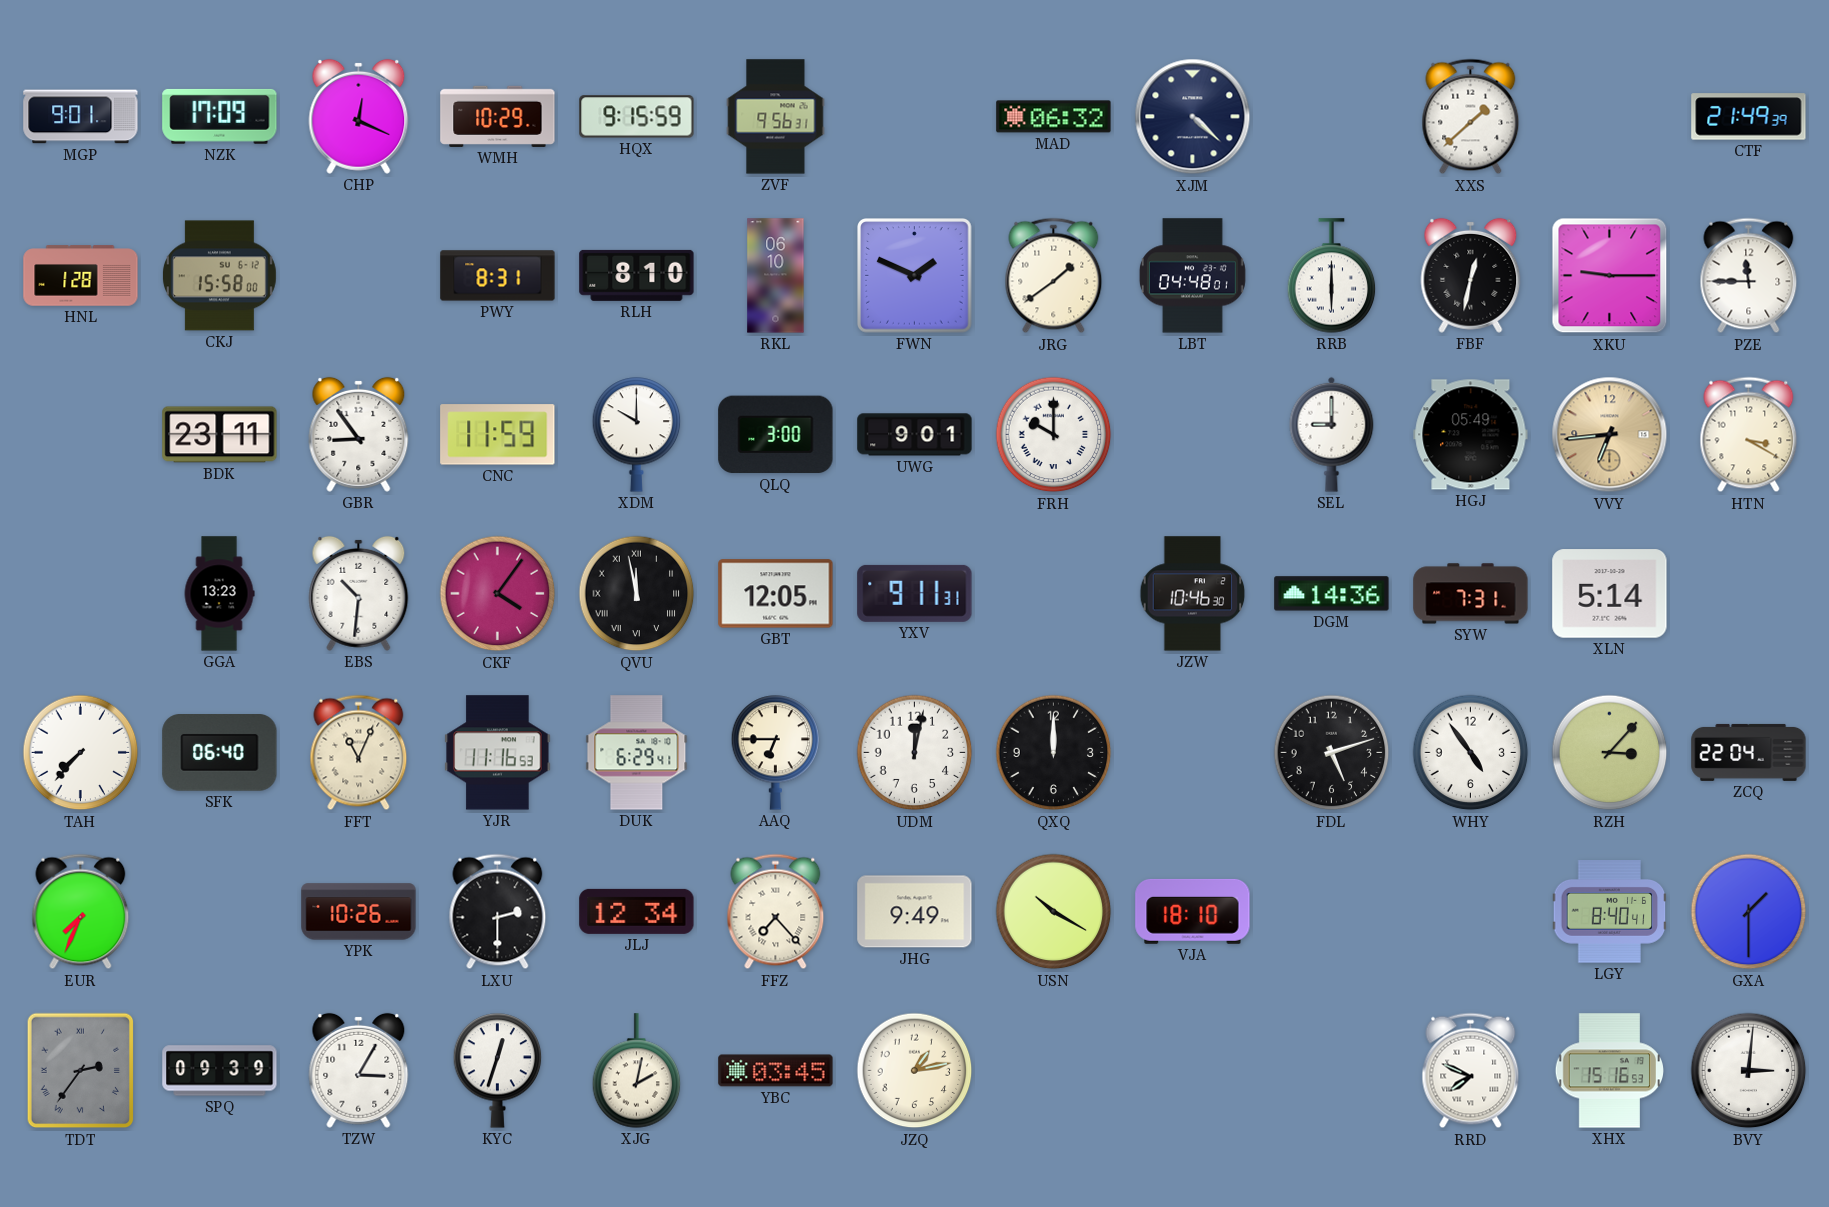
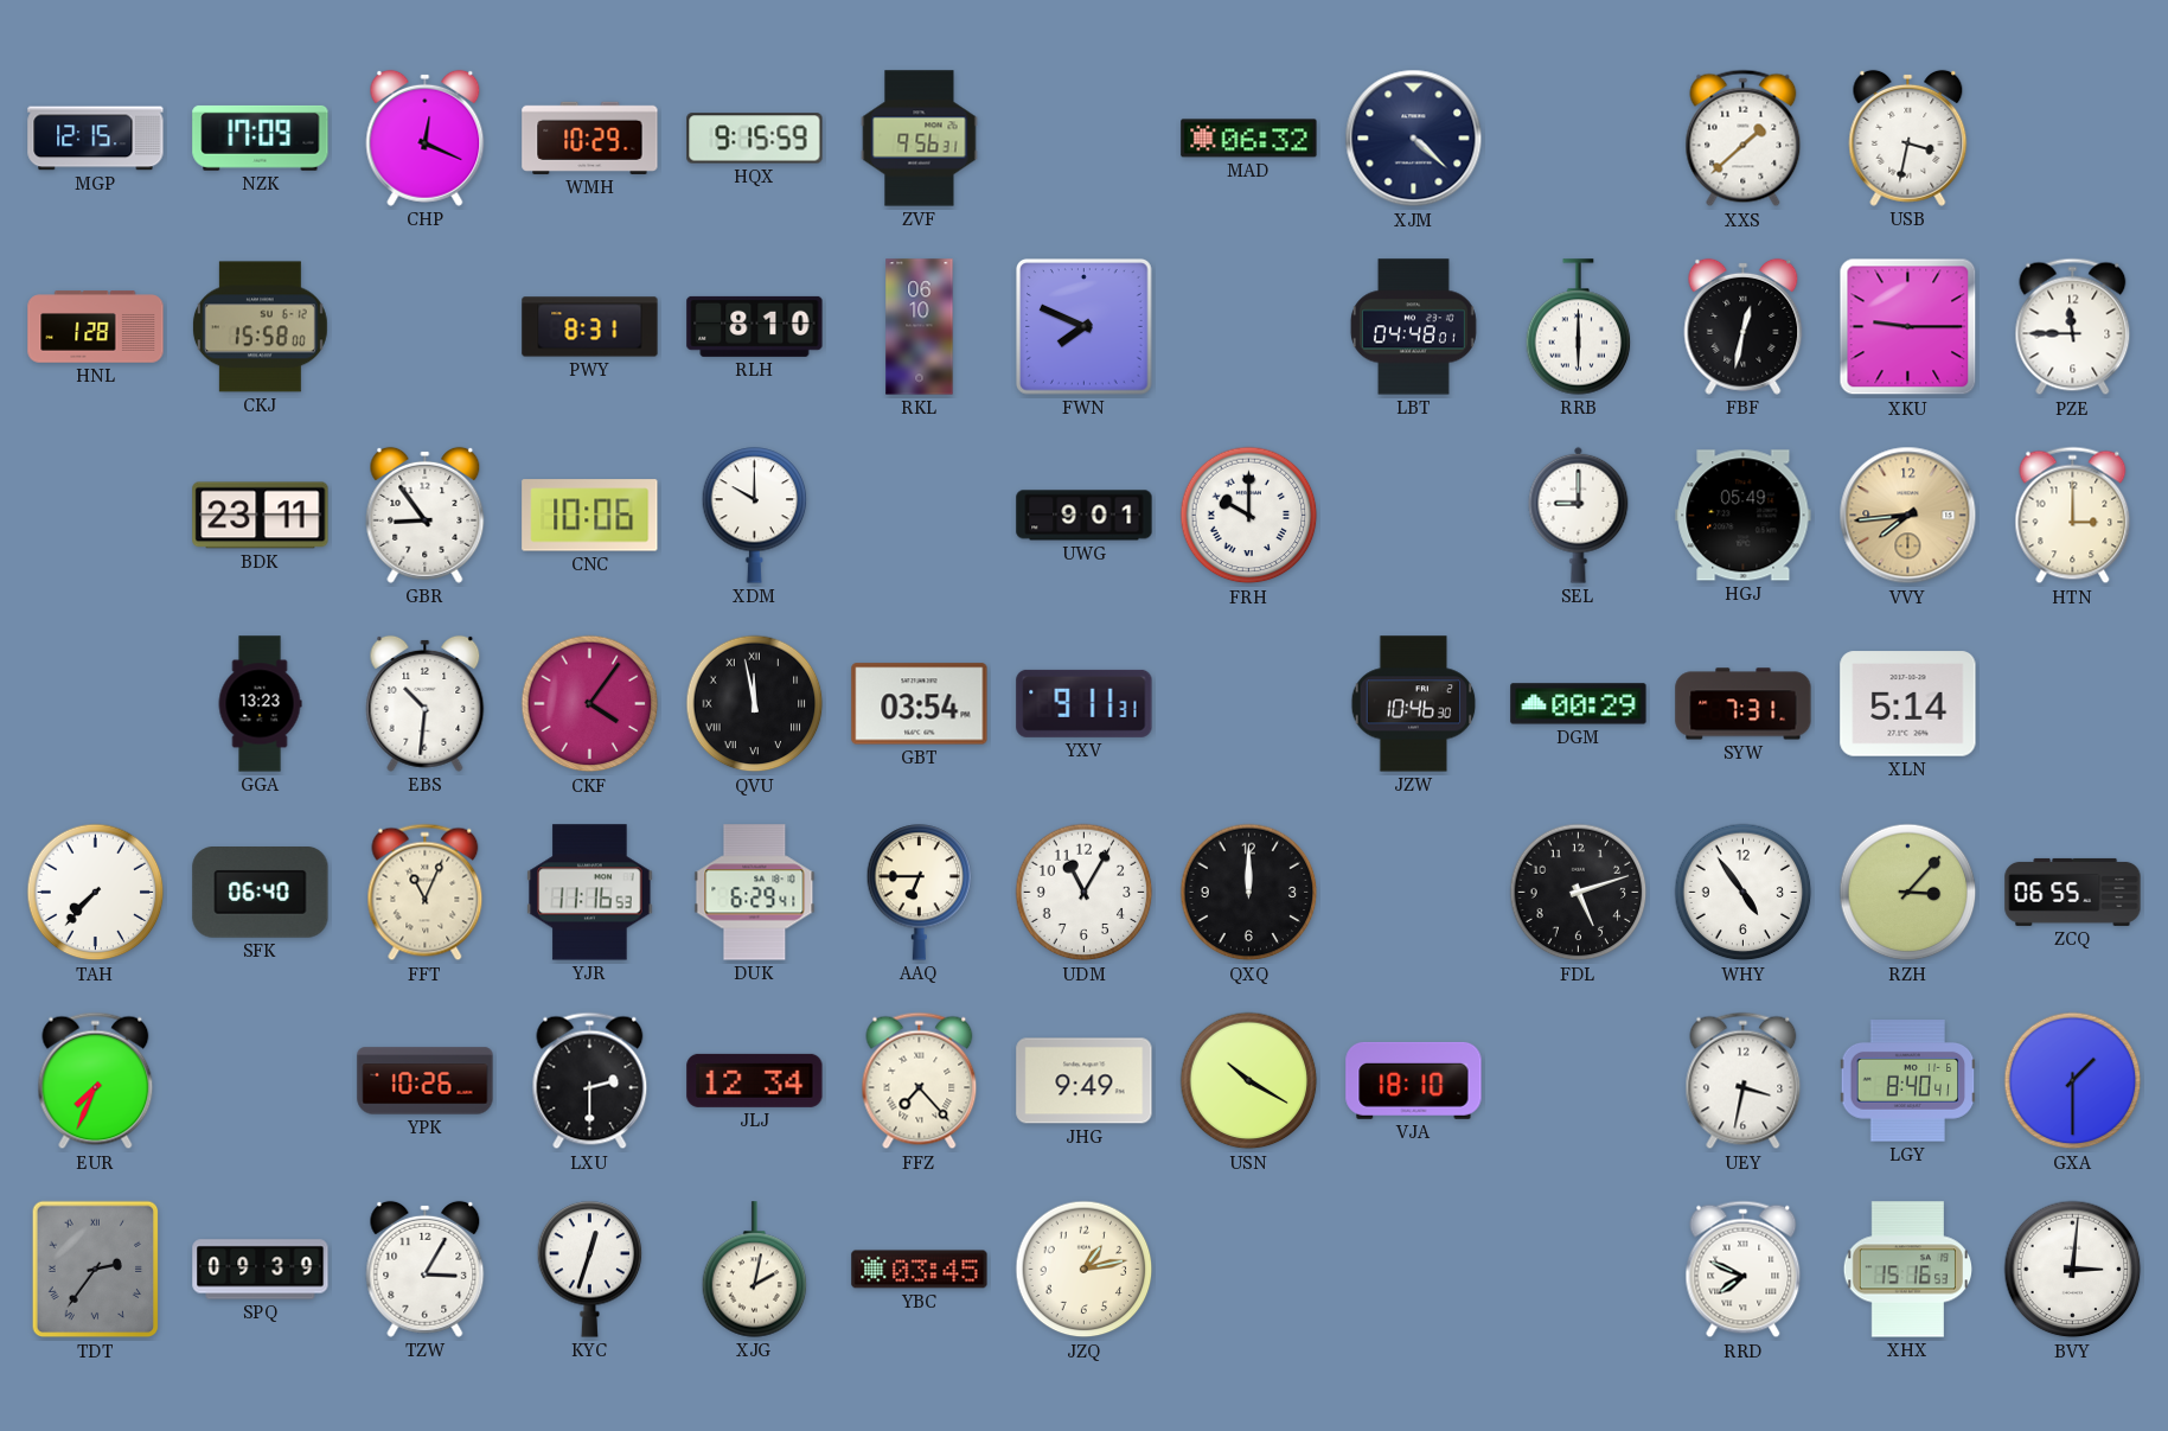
MGP: 9:01 -> 12:15
USB: none -> 3:32
CTF: 21:49 -> none
FWN: 1:49 -> 7:49
JRG: 1:39 -> none
CNC: 11:59 -> 10:06
QLQ: 3:00 -> none
VVY: 6:44 -> 7:44
HTN: 3:20 -> 3:00
GBT: 12:05 -> 03:54
DGM: 14:36 -> 00:29
UDM: 12:02 -> 11:05
ZCQ: 22:04 -> 06:55
UEY: none -> 3:32
